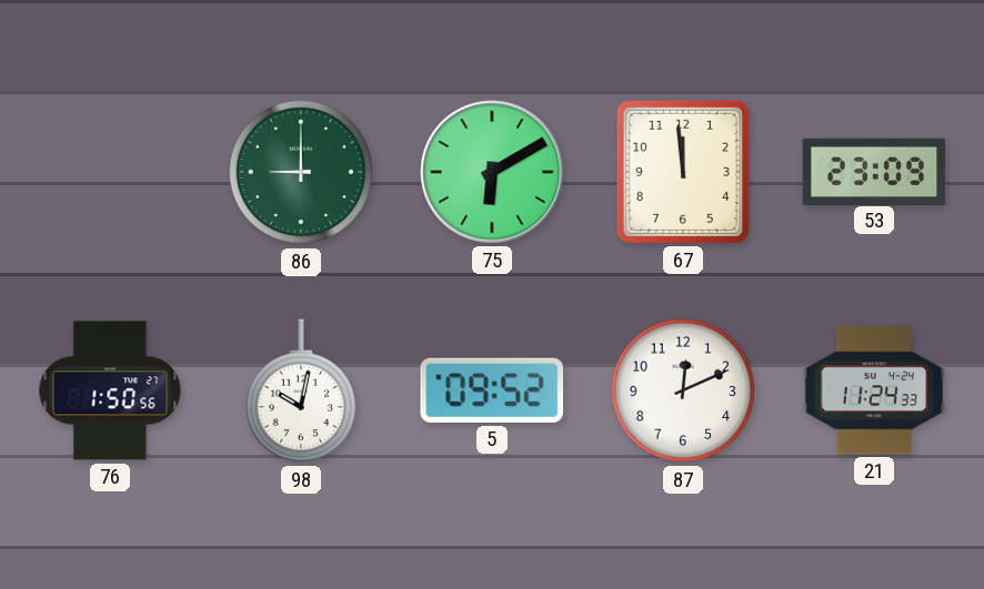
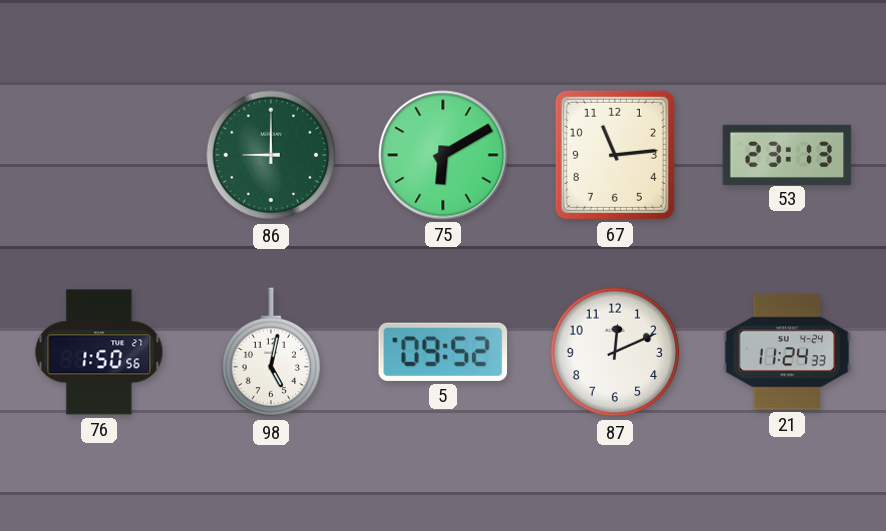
67: 11:59 -> 11:14
53: 23:09 -> 23:13
98: 10:02 -> 5:02
